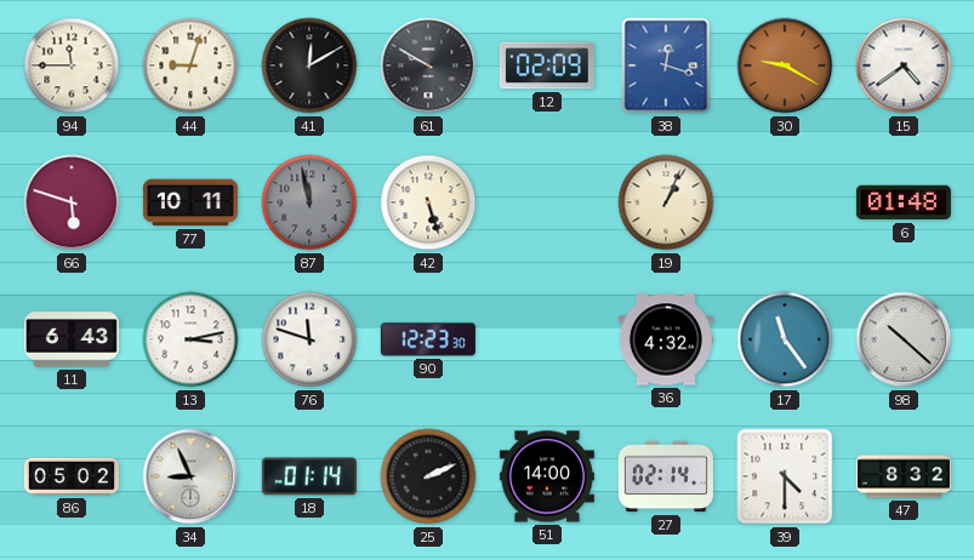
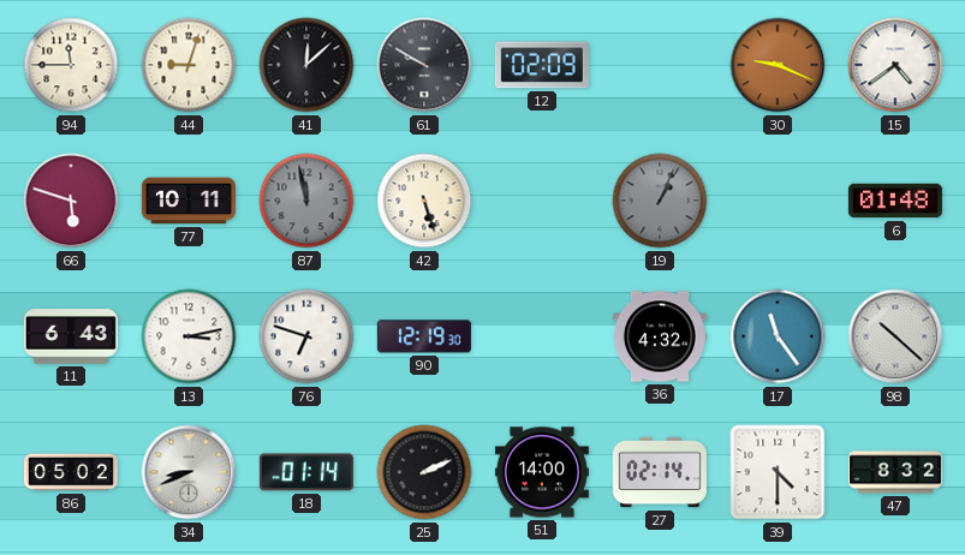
41: 12:10 -> 12:08
38: 12:18 -> none
30: 9:20 -> 9:19
19 dial: cream -> grey
76: 11:48 -> 6:48
90: 12:23 -> 12:19
34: 8:56 -> 8:41
